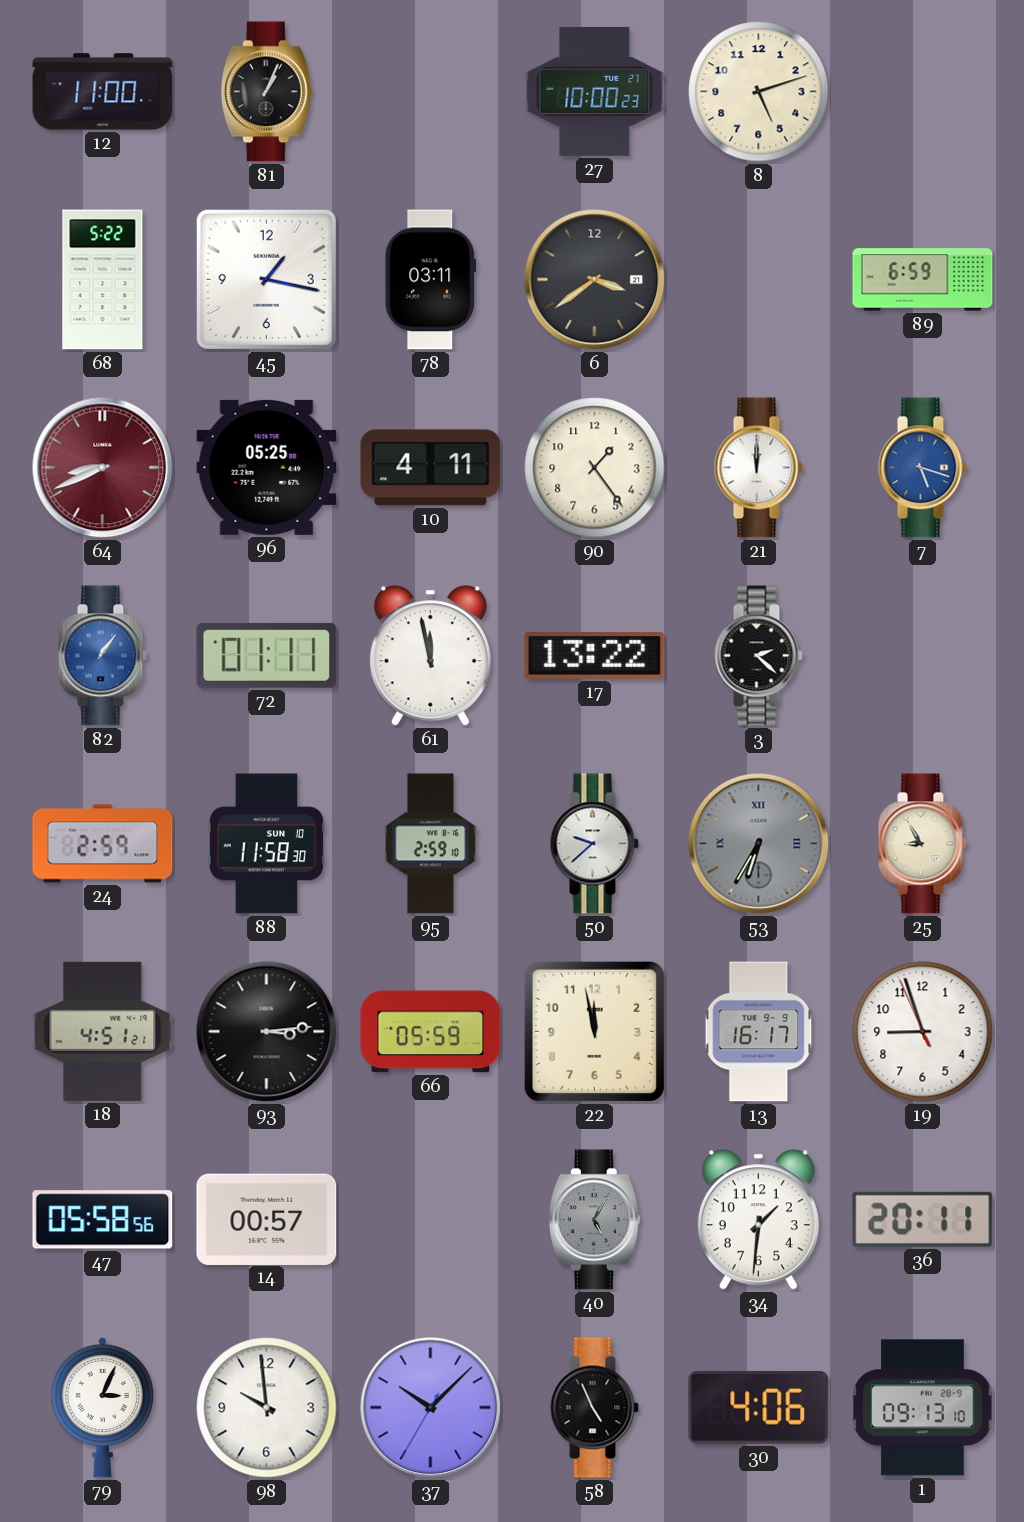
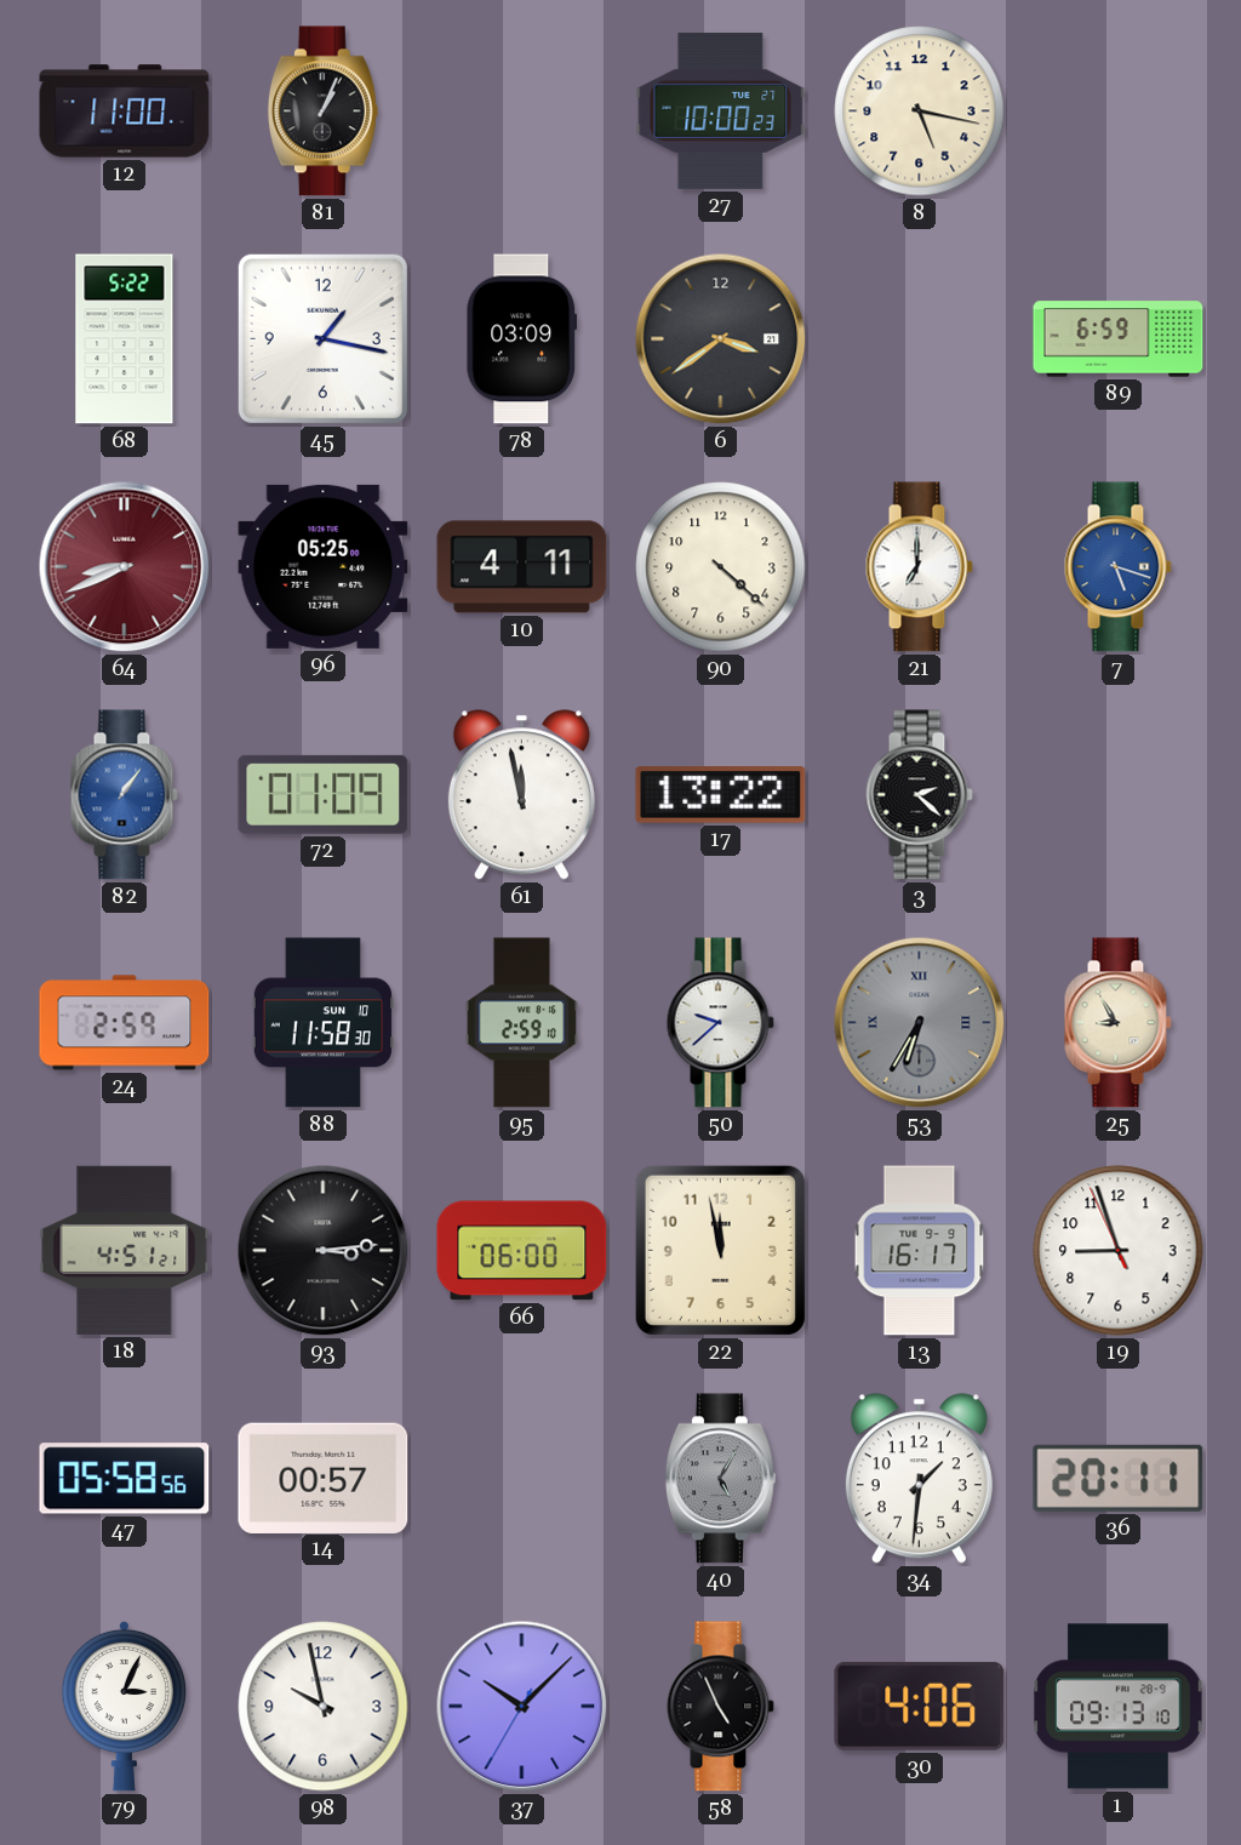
8: 5:12 -> 5:17
78: 03:11 -> 03:09
90: 1:24 -> 4:22
21: 12:00 -> 7:00
72: 01:11 -> 01:09
66: 05:59 -> 06:00
98: 9:59 -> 9:58
